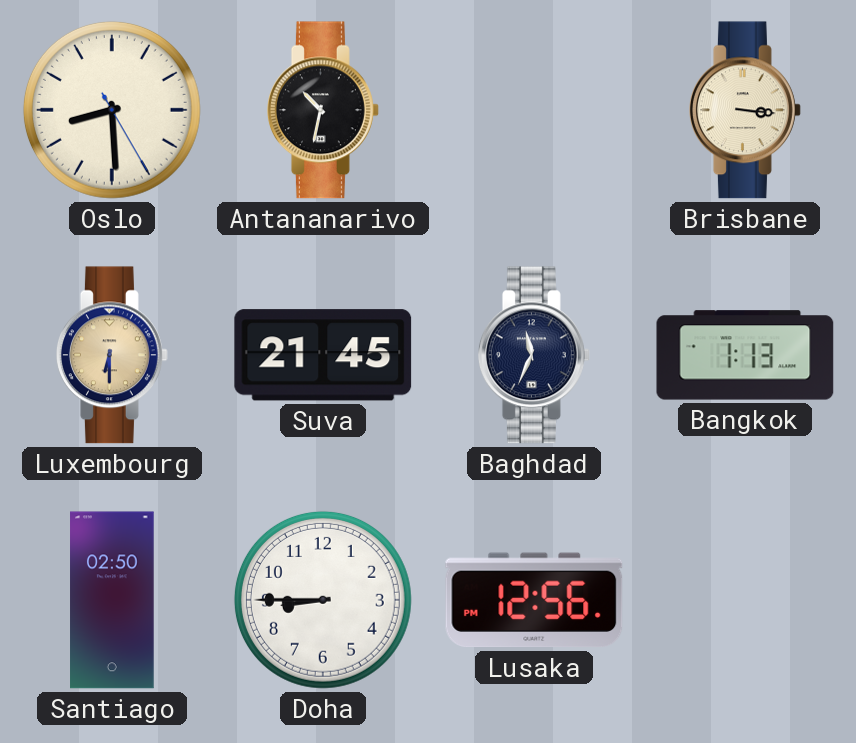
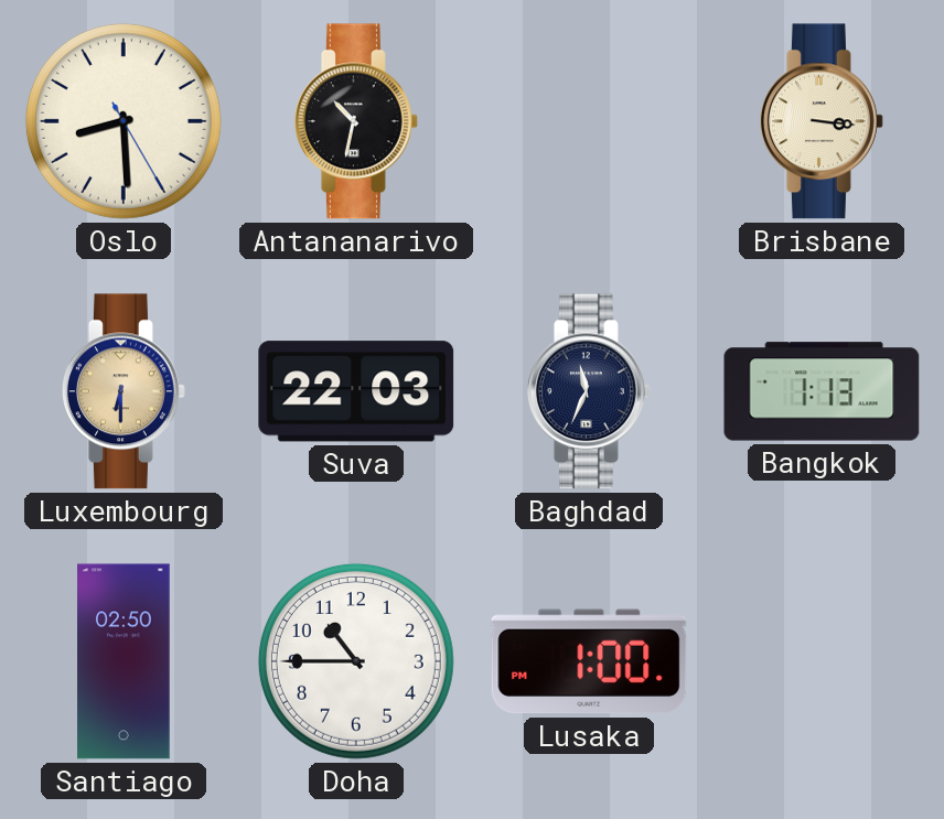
Suva: 21:45 -> 22:03
Doha: 8:45 -> 10:45
Lusaka: 12:56 -> 1:00
